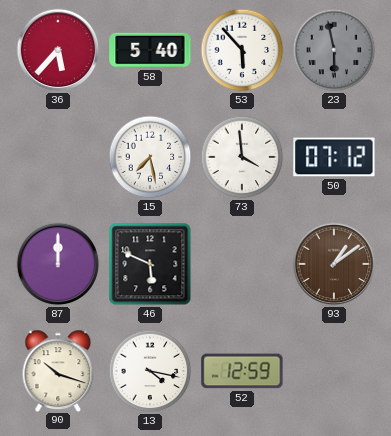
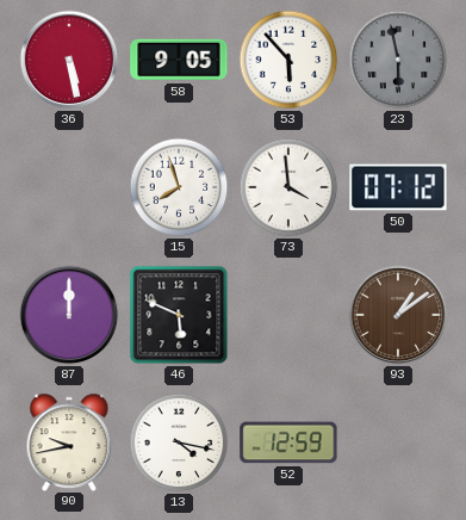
36: 5:37 -> 5:28
58: 5:40 -> 9:05
15: 7:28 -> 7:57
90: 10:18 -> 9:43
